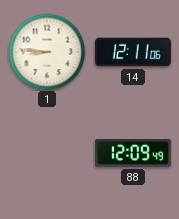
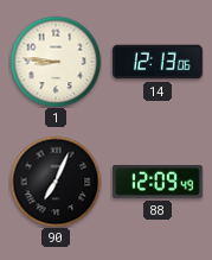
14: 12:11 -> 12:13
90: none -> 7:04
